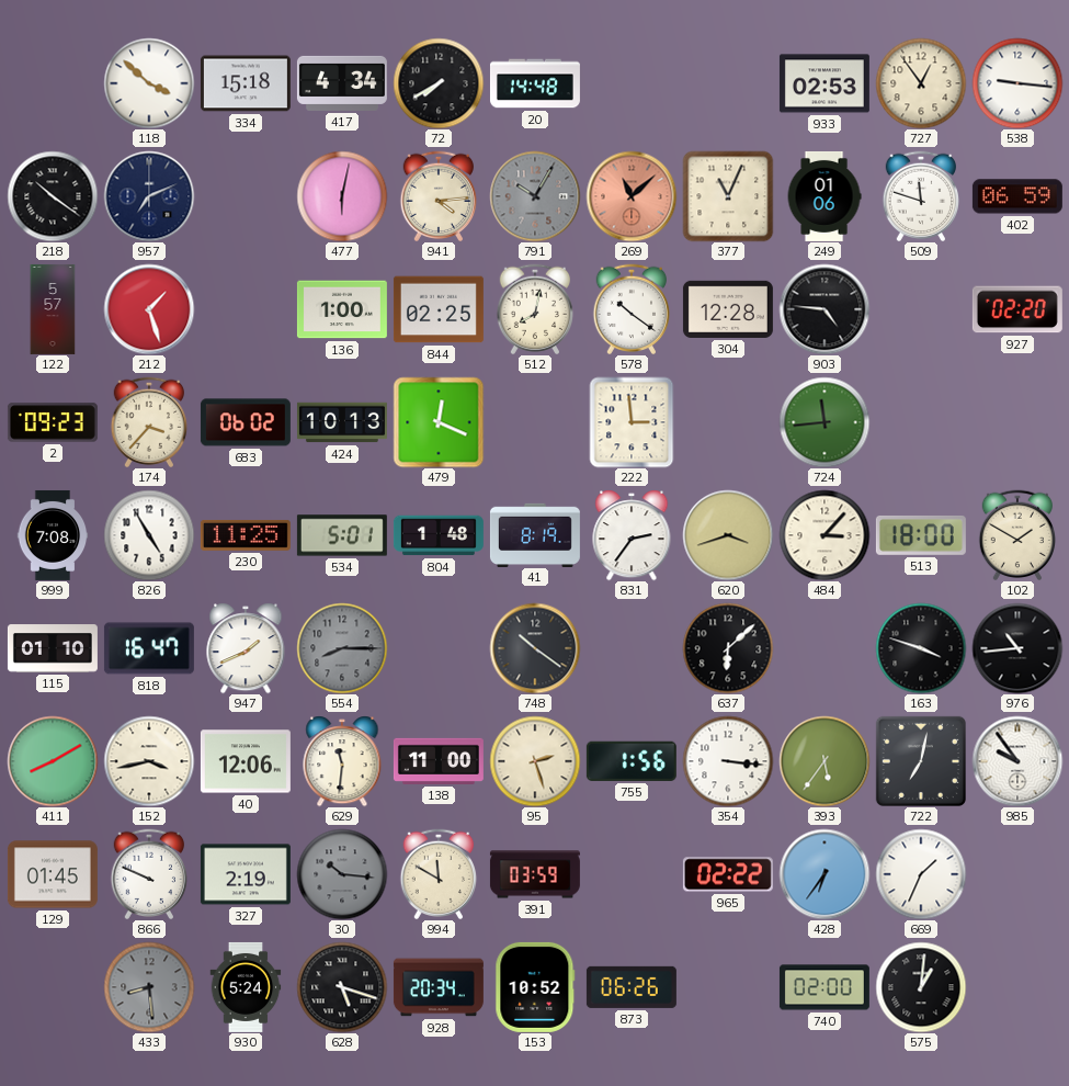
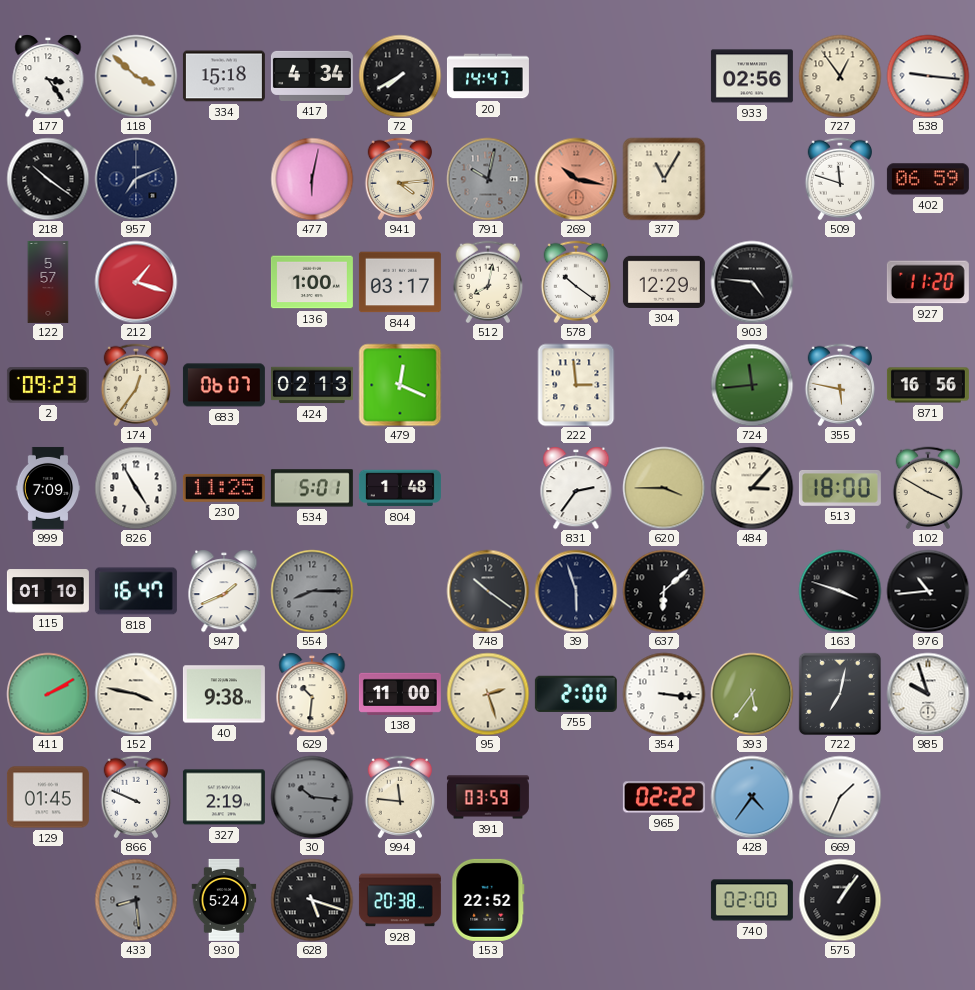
177: none -> 3:24
20: 14:48 -> 14:47
933: 02:53 -> 02:56
791: 10:05 -> 10:02
269: 11:08 -> 10:17
377: 11:04 -> 11:05
249: 01:06 -> none
212: 1:27 -> 1:18
844: 02:25 -> 03:17
304: 12:28 -> 12:29
927: 02:20 -> 11:20
174: 3:37 -> 12:36
683: 06:02 -> 06:07
424: 10:13 -> 02:13
355: none -> 5:47
871: none -> 16:56
999: 7:08 -> 7:09
41: 8:19 -> none
620: 3:42 -> 3:45
102: 1:50 -> 3:50
39: none -> 5:57
411: 8:10 -> 2:10
152: 3:43 -> 3:47
40: 12:06 -> 9:38
629: 11:31 -> 10:31
755: 1:56 -> 2:00
985: 9:54 -> 9:57
994: 11:50 -> 11:46
428: 6:36 -> 4:36
928: 20:34 -> 20:38
153: 10:52 -> 22:52
873: 06:26 -> none
575: 1:01 -> 1:06
